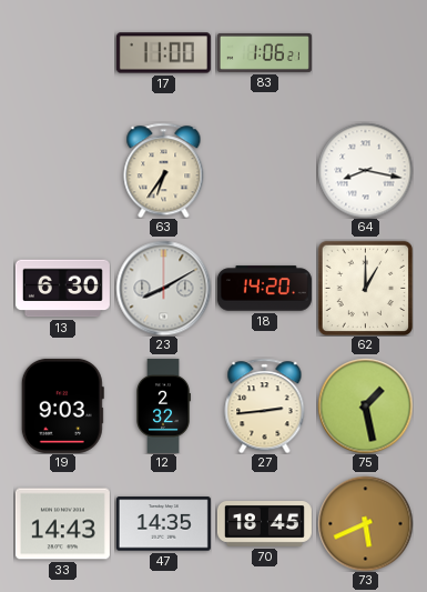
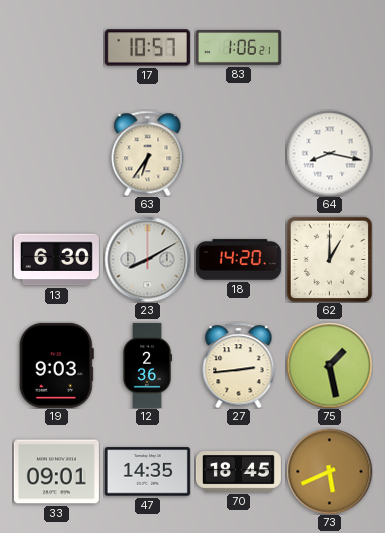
17: 11:00 -> 10:57
12: 2:32 -> 2:36
33: 14:43 -> 09:01
